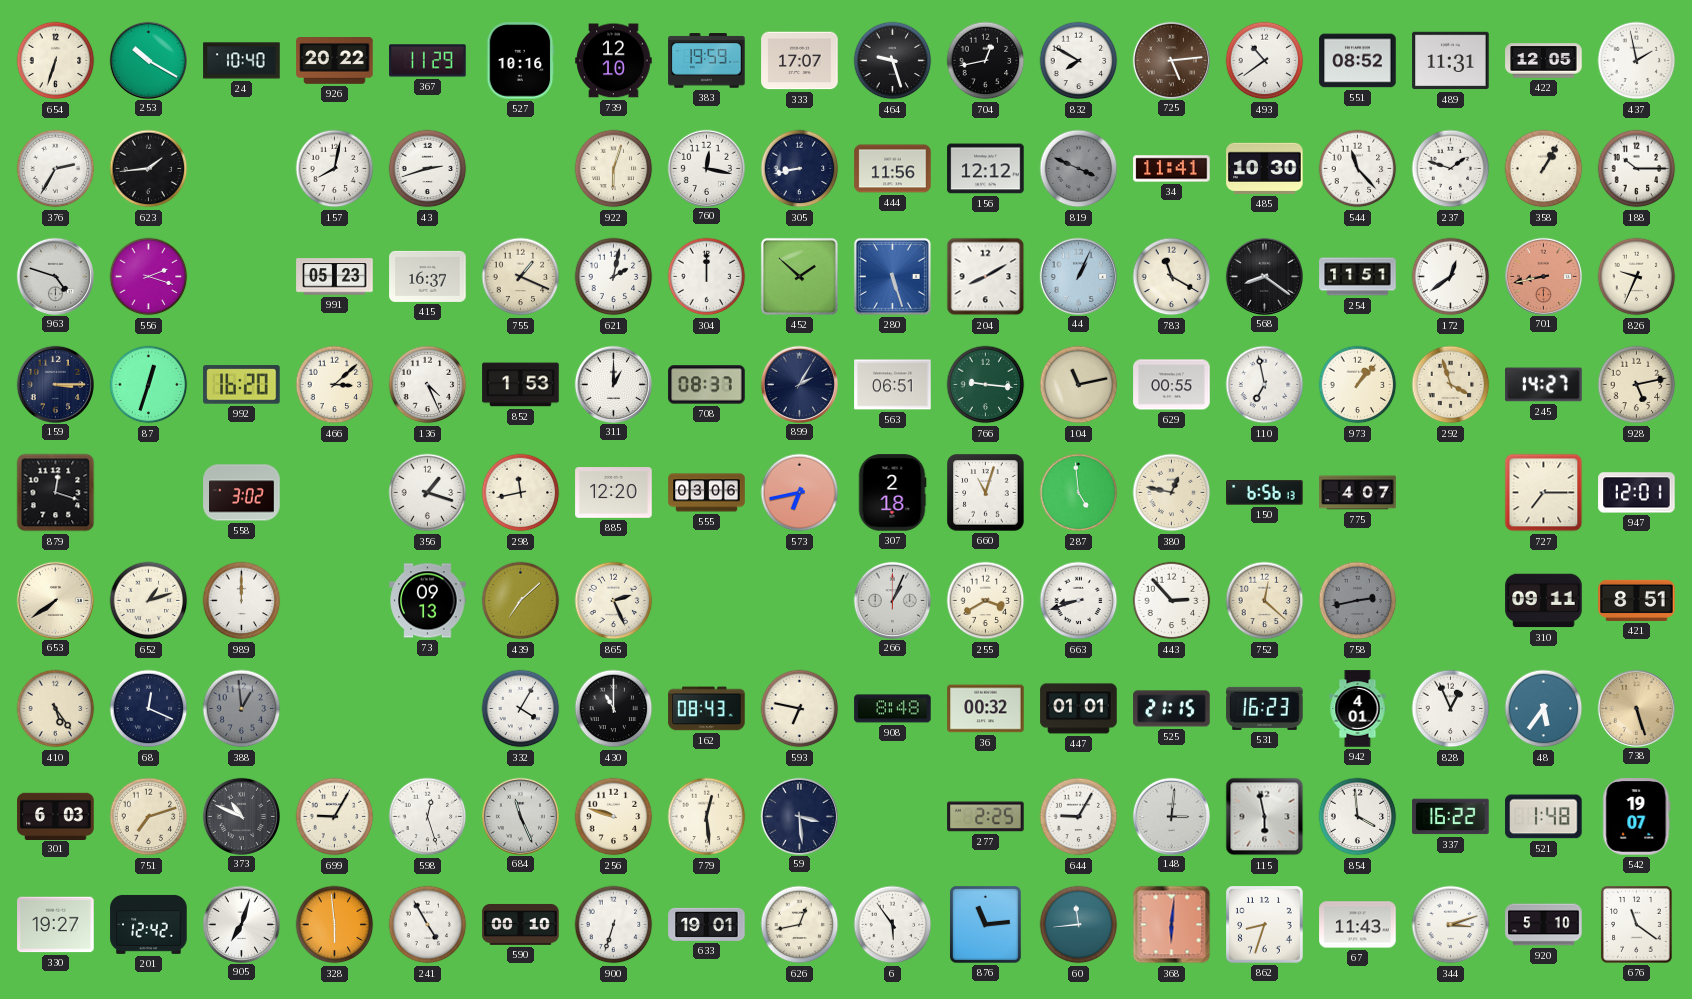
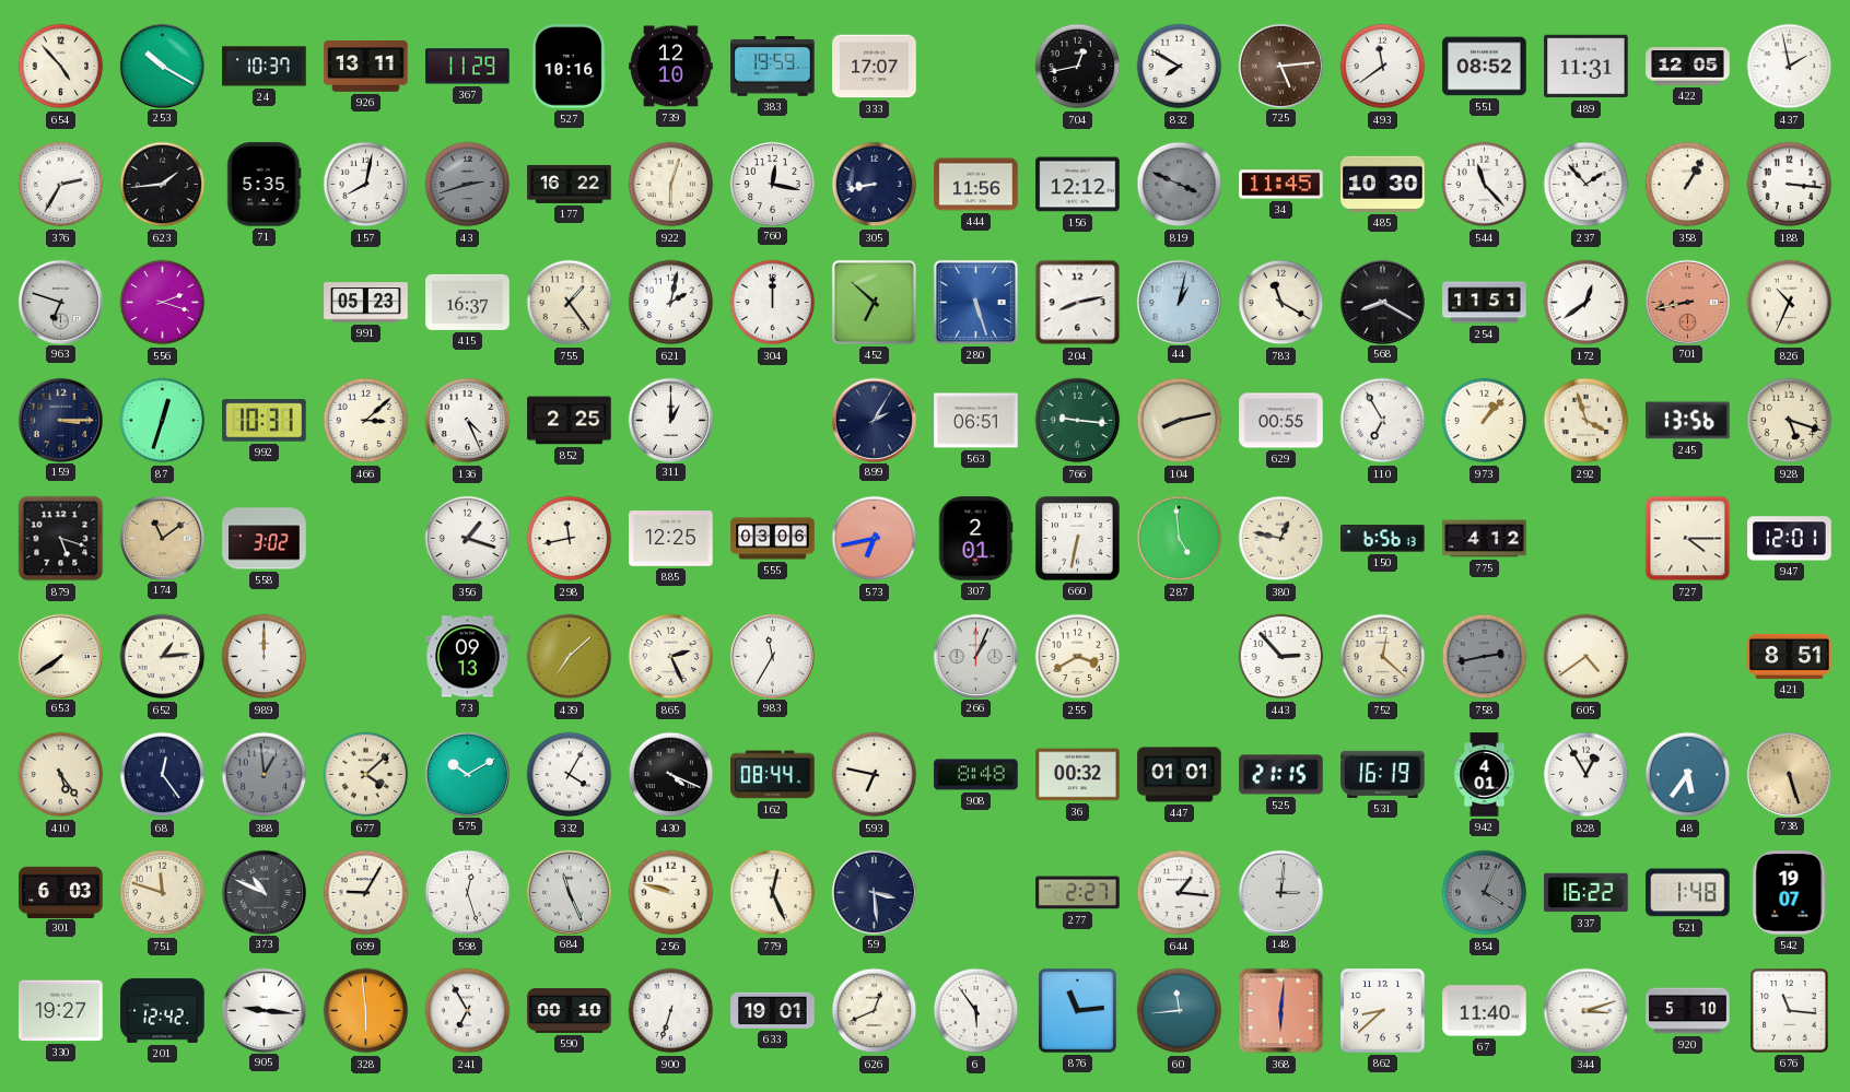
654: 6:33 -> 4:53
24: 10:40 -> 10:37
926: 20:22 -> 13:11
464: 9:27 -> none
493: 10:39 -> 11:39
71: none -> 5:35
43 dial: white -> grey
177: none -> 16:22
34: 11:41 -> 11:45
237: 1:48 -> 1:53
188: 10:15 -> 3:16
963: 4:48 -> 6:48
755: 1:19 -> 1:24
452: 1:52 -> 6:52
204: 8:10 -> 8:13
44: 1:04 -> 1:02
568: 8:21 -> 8:20
826: 9:34 -> 10:34
992: 16:20 -> 10:31
852: 1:53 -> 2:25
708: 08:37 -> none
104: 11:13 -> 8:13
110: 6:58 -> 6:55
245: 14:27 -> 13:56
928: 5:13 -> 5:18
879: 12:18 -> 5:18
174: none -> 11:09
885: 12:20 -> 12:25
307: 2:18 -> 2:01
660: 11:03 -> 6:32
775: 4:07 -> 4:12
727: 7:15 -> 4:15
652: 1:12 -> 1:14
983: none -> 11:35
663: 8:42 -> none
605: none -> 4:39
310: 09:11 -> none
68: 12:19 -> 12:24
677: none -> 4:08
575: none -> 10:10
430: 11:00 -> 4:19
162: 08:43 -> 08:44
531: 16:23 -> 16:19
828: 12:56 -> 12:55
751: 7:12 -> 11:48
779: 12:29 -> 12:26
277: 2:25 -> 2:27
644: 9:05 -> 1:16
115: 5:58 -> none
854: 3:59 -> 4:04
854 dial: white -> grey
905: 7:03 -> 9:16
241: 4:55 -> 6:55
626: 12:43 -> 12:41
862: 8:33 -> 8:38
67: 11:43 -> 11:40
676: 11:21 -> 11:16
